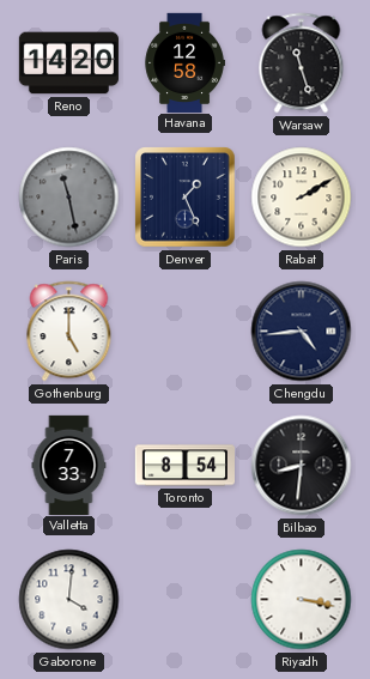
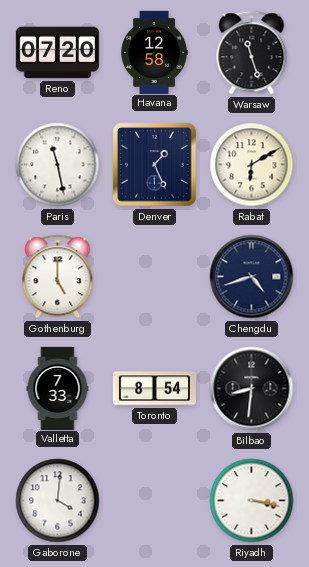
Reno: 14:20 -> 07:20
Paris dial: grey -> white
Rabat: 2:10 -> 6:10
Chengdu: 4:44 -> 4:42
